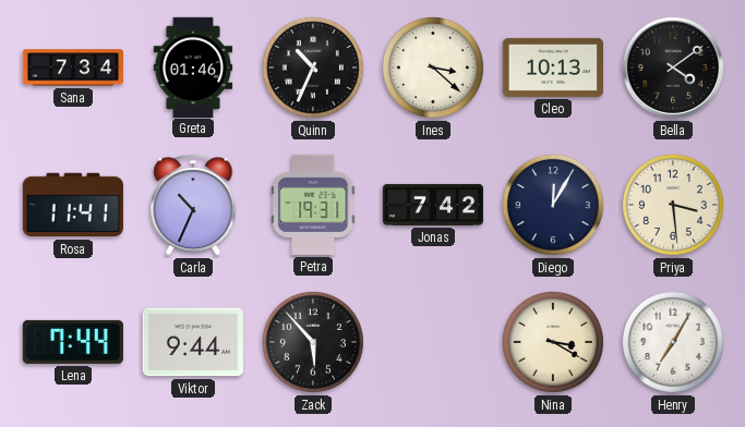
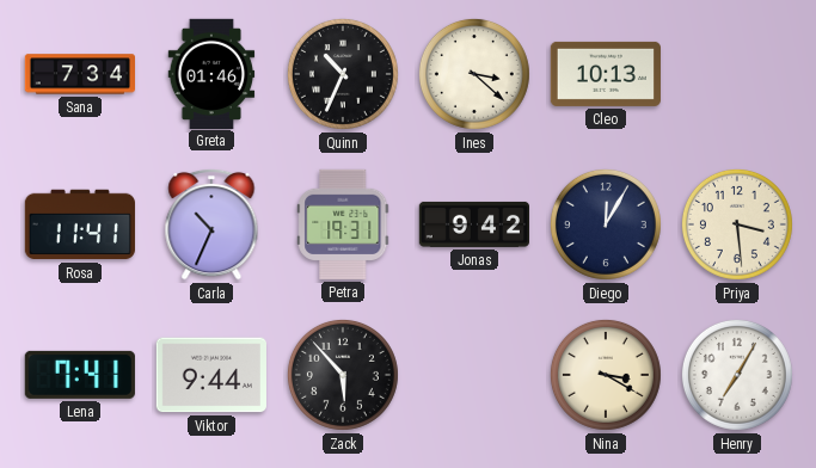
Bella: 4:09 -> none
Jonas: 7:42 -> 9:42
Lena: 7:44 -> 7:41
